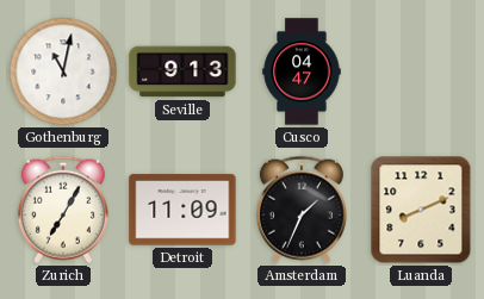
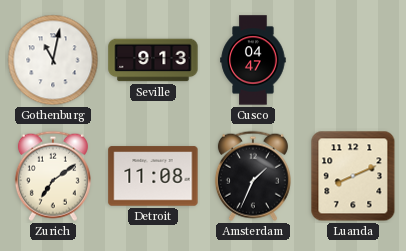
Zurich: 7:05 -> 7:09
Detroit: 11:09 -> 11:08
